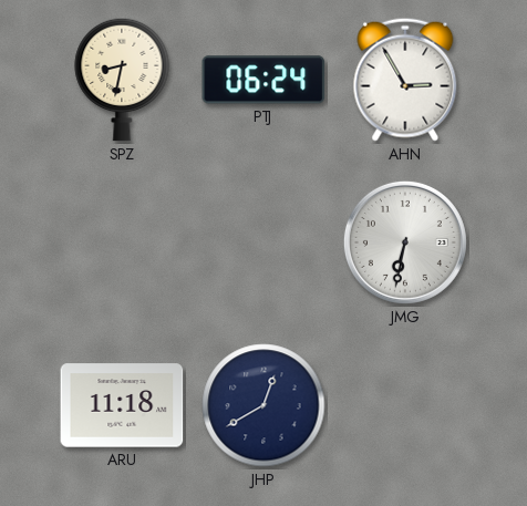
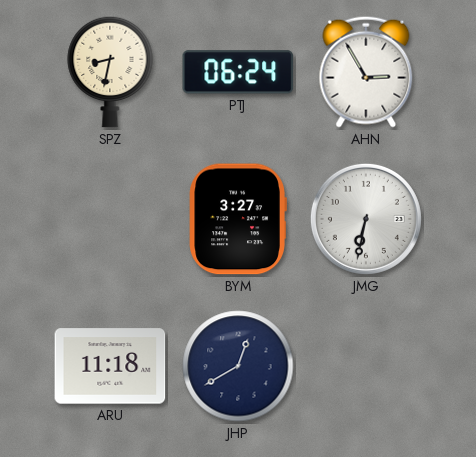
BYM: none -> 3:27
